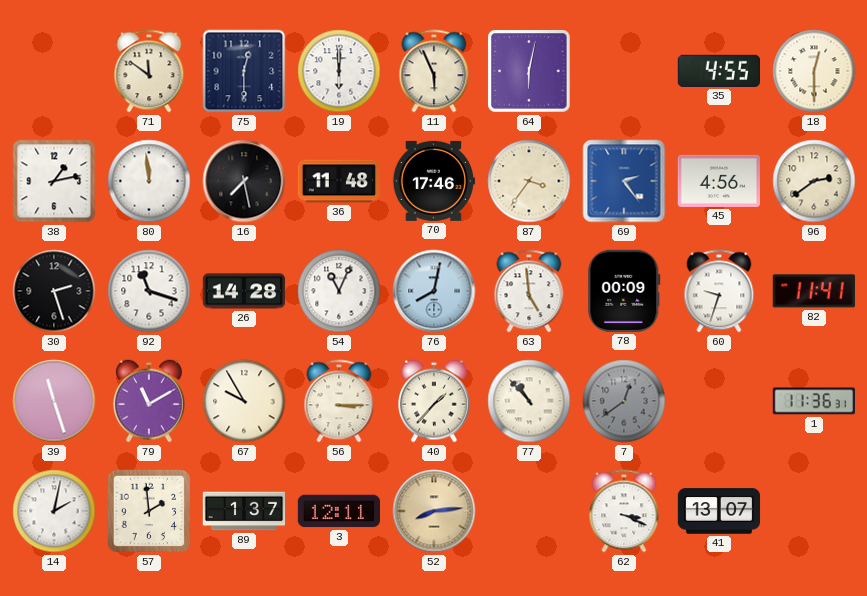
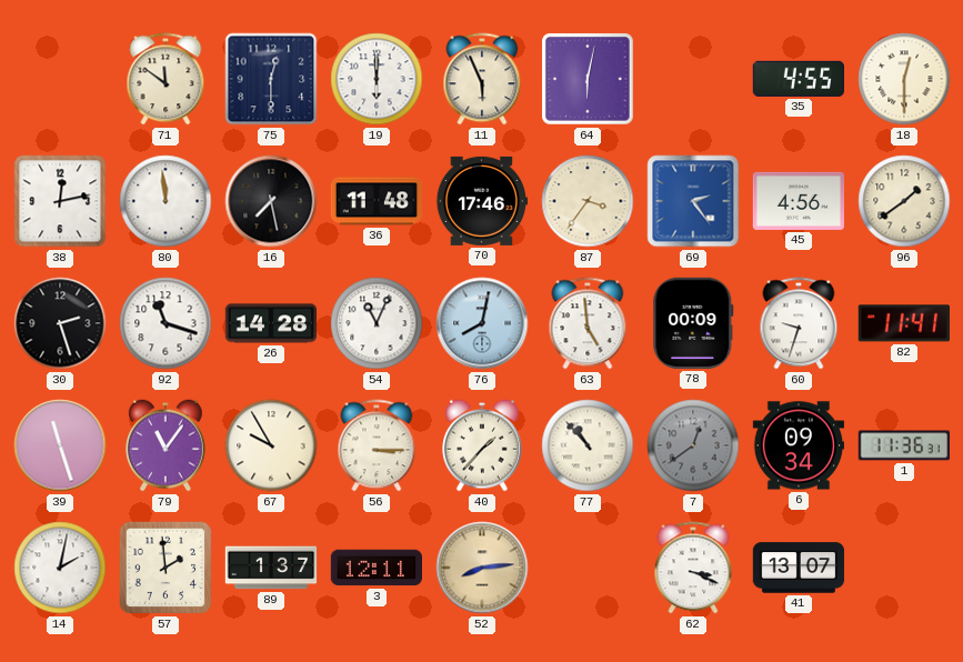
38: 1:13 -> 12:13
96: 2:39 -> 1:39
79: 11:10 -> 11:06
6: none -> 09:34
